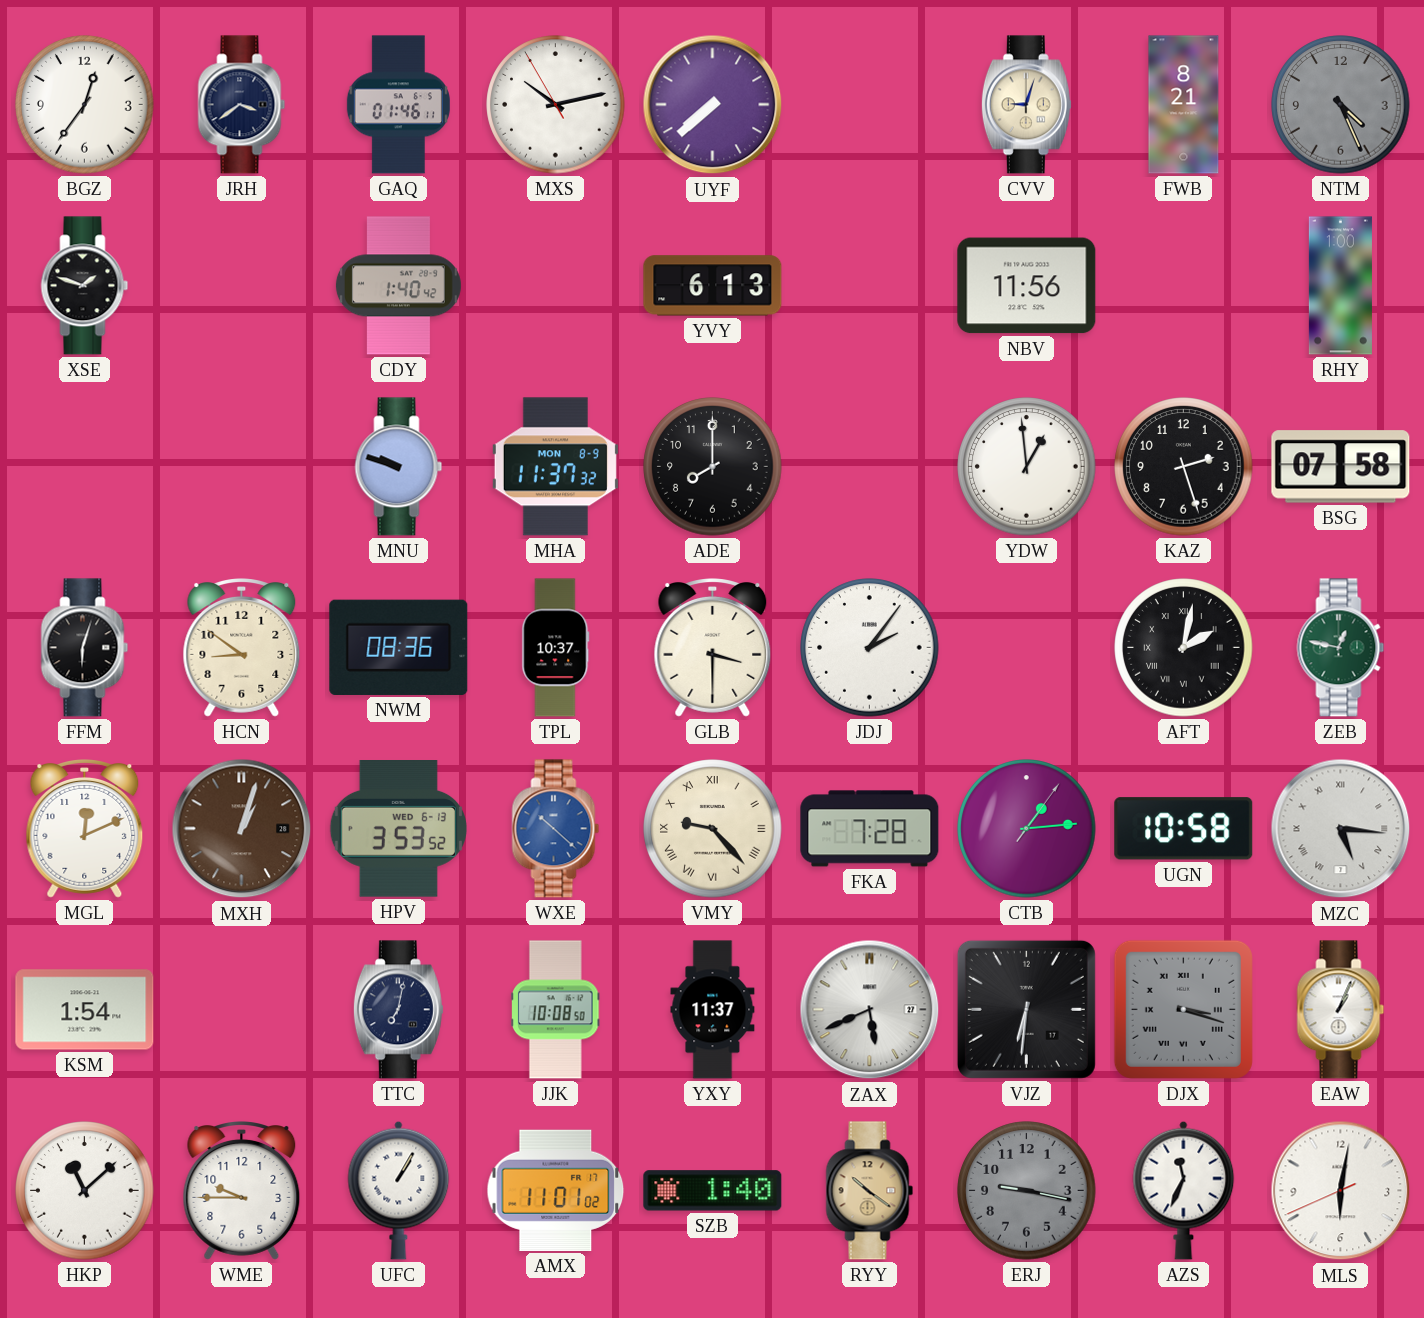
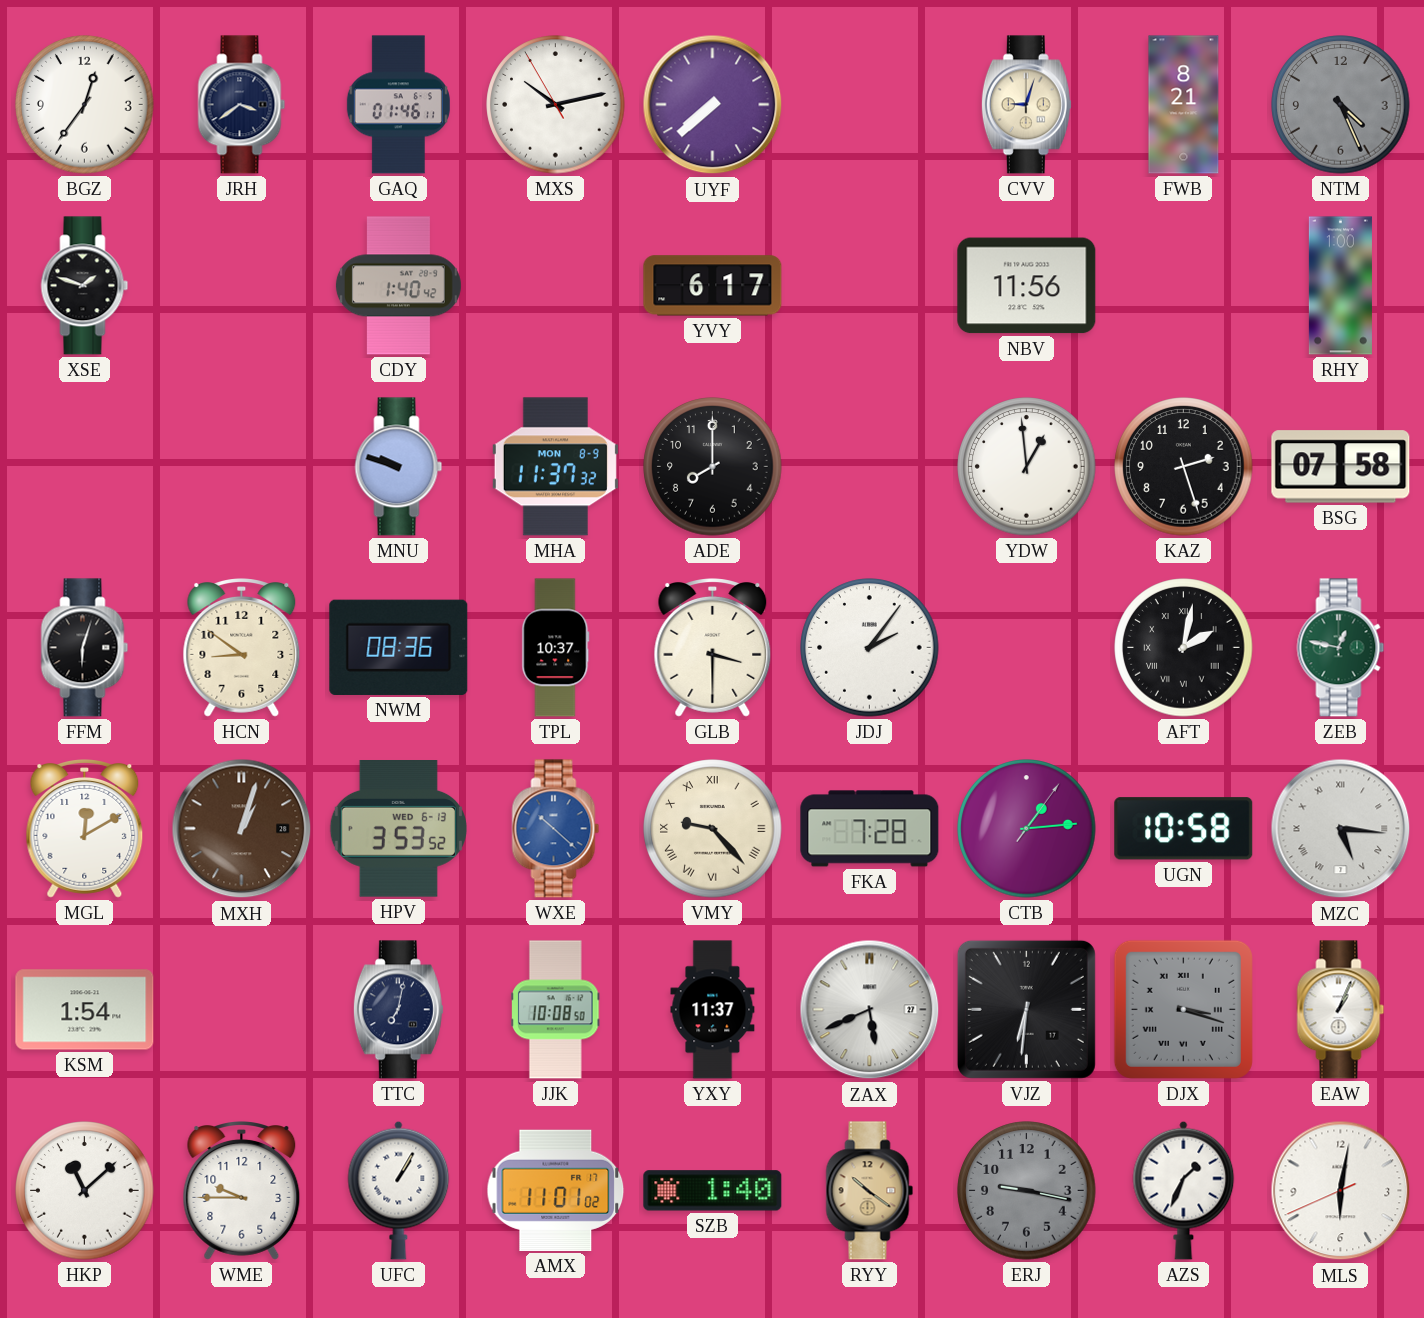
YVY: 6:13 -> 6:17
MGL: 12:11 -> 12:10
AZS: 11:34 -> 1:34
